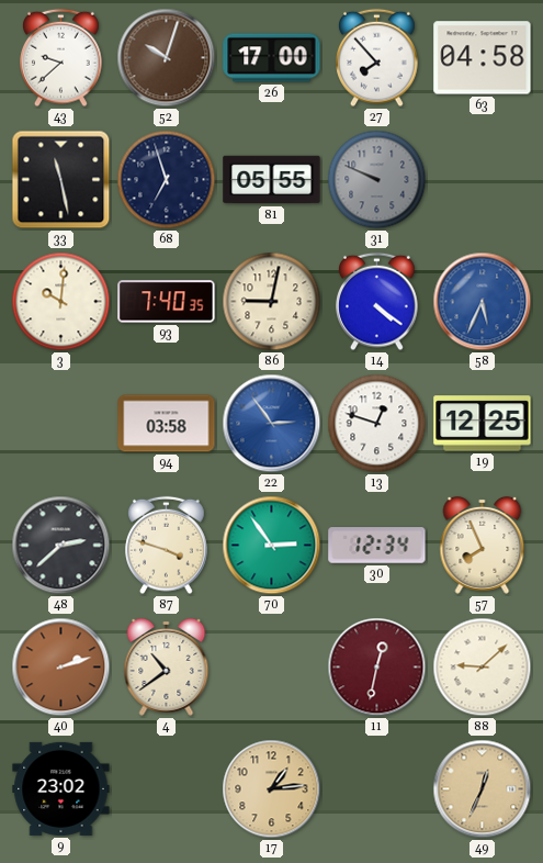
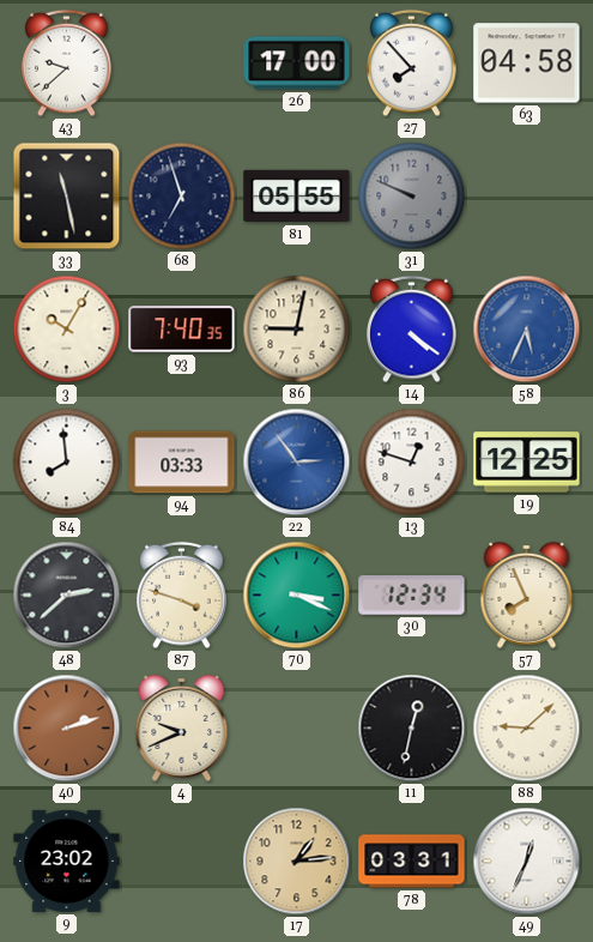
52: 10:03 -> none
3: 10:01 -> 10:05
84: none -> 7:59
94: 03:58 -> 03:33
70: 2:54 -> 3:19
4: 10:39 -> 9:41
11 dial: burgundy -> black
78: none -> 03:31
49 dial: champagne -> white
